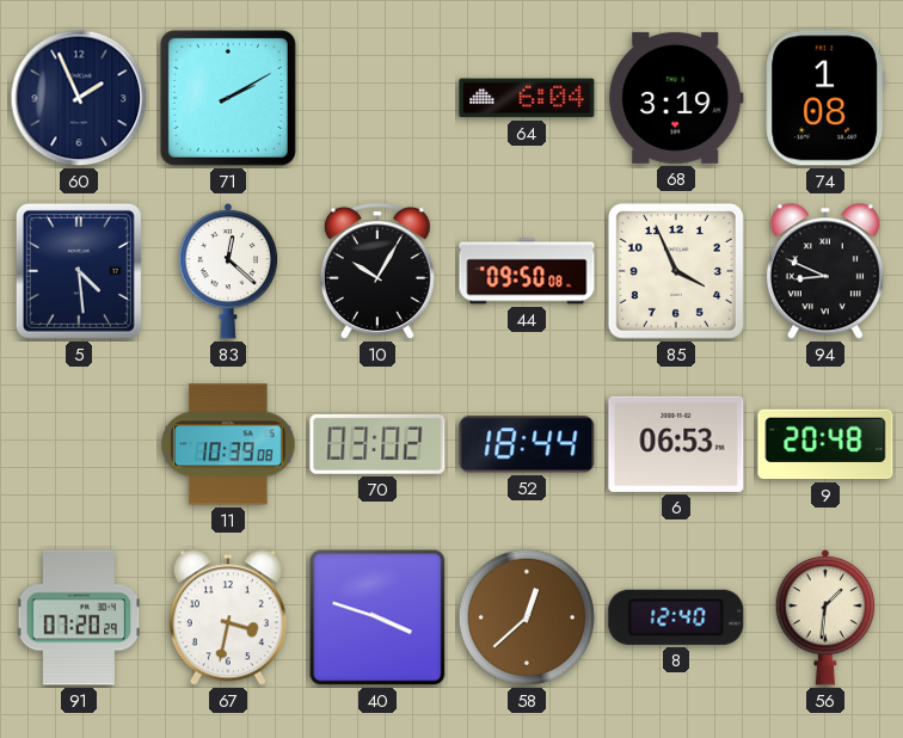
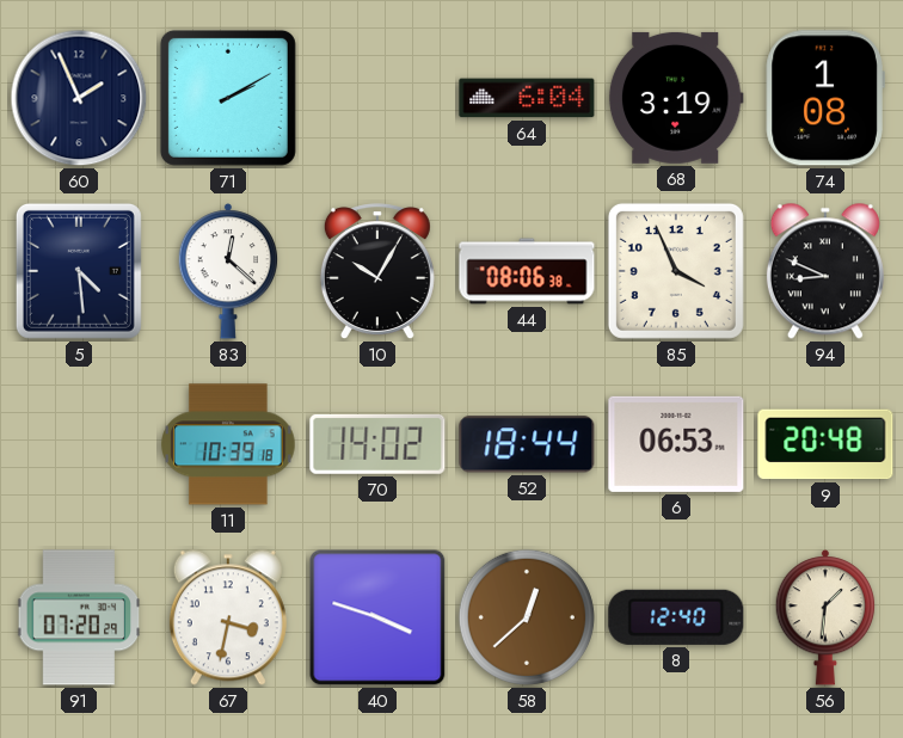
44: 09:50 -> 08:06
11: 10:39:08 -> 10:39:18
70: 03:02 -> 14:02
